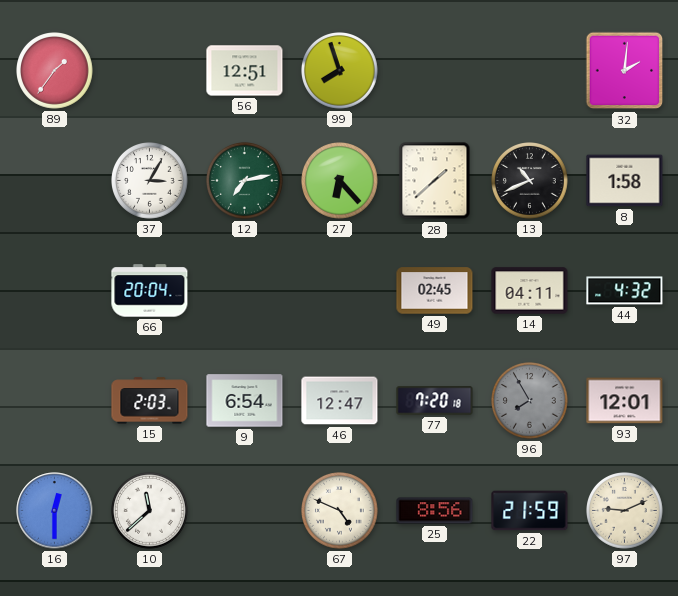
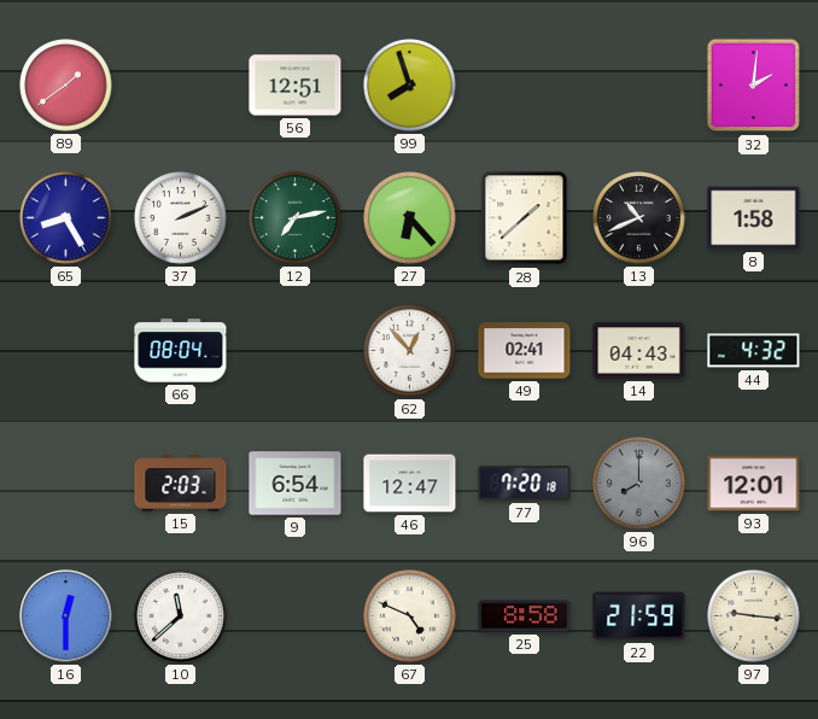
89: 1:36 -> 1:39
65: none -> 8:25
37: 3:05 -> 2:11
66: 20:04 -> 08:04
62: none -> 12:53
49: 02:45 -> 02:41
14: 04:11 -> 04:43
96: 7:55 -> 8:00
25: 8:56 -> 8:58
97: 9:11 -> 9:16
